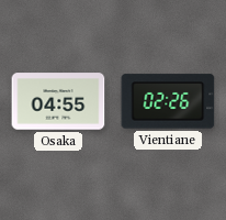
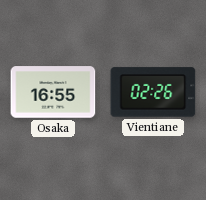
Osaka: 04:55 -> 16:55
